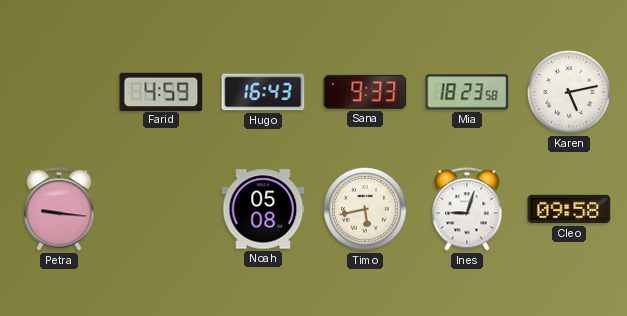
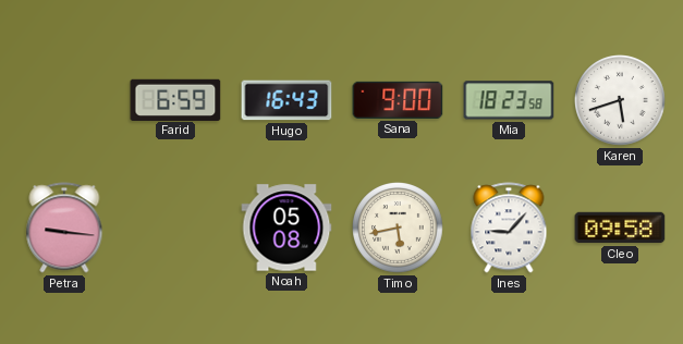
Farid: 4:59 -> 6:59
Sana: 9:33 -> 9:00
Karen: 5:13 -> 5:42
Ines: 9:03 -> 9:07
